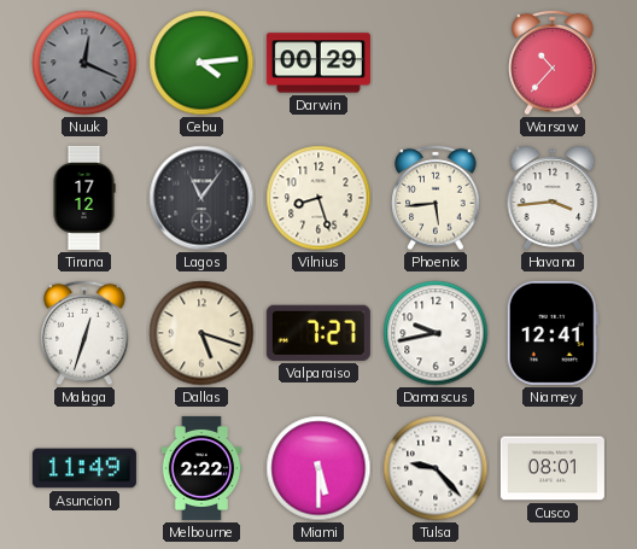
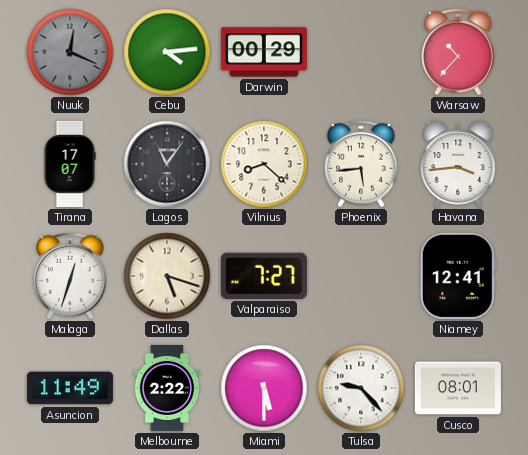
Tirana: 17:12 -> 17:07
Vilnius: 8:27 -> 8:22
Damascus: 9:43 -> none
